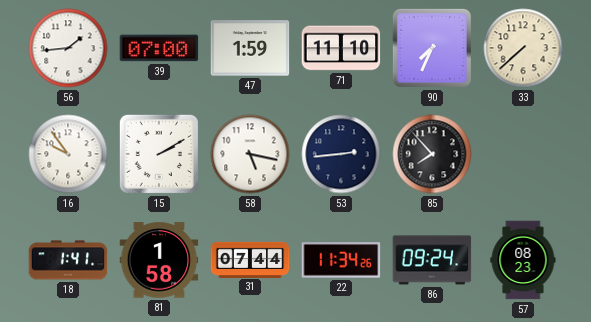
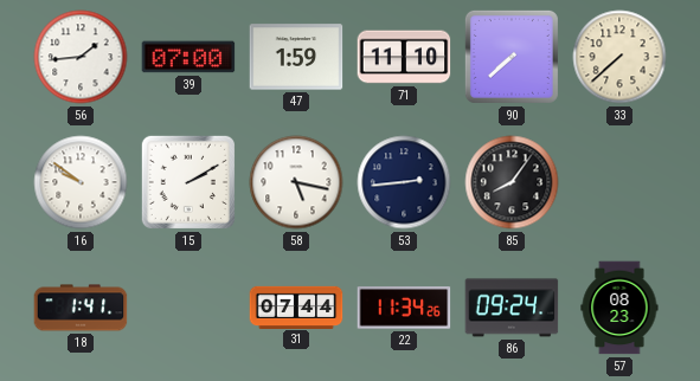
90: 7:34 -> 7:38
16: 9:54 -> 9:51
85: 7:53 -> 8:06
81: 1:58 -> none
